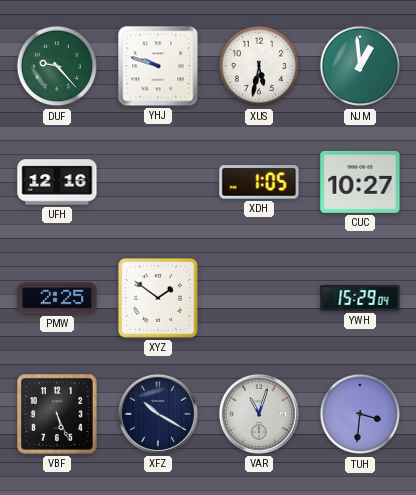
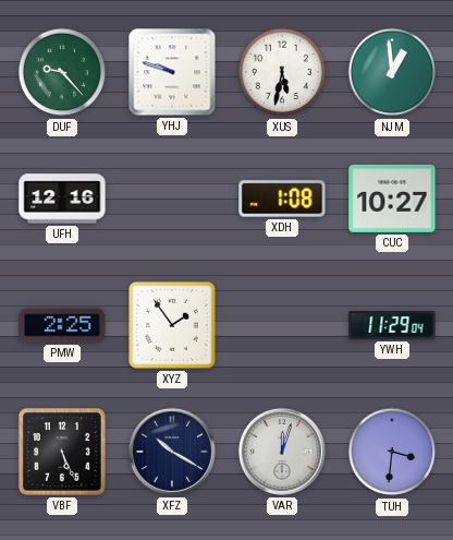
XDH: 1:05 -> 1:08
XYZ: 1:51 -> 1:54
YWH: 15:29 -> 11:29
VAR: 11:03 -> 12:03
